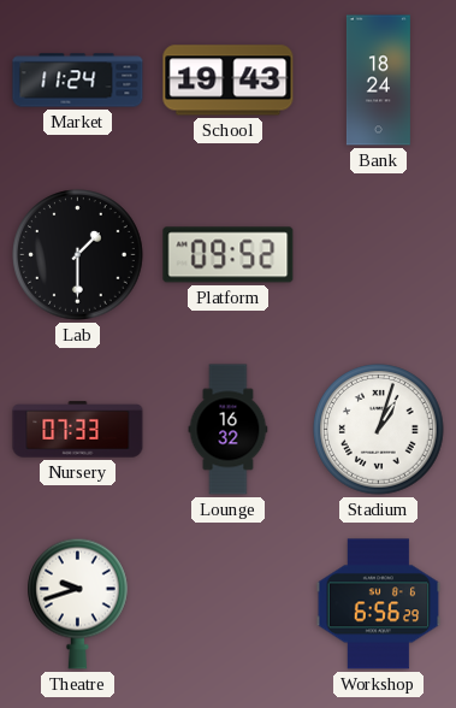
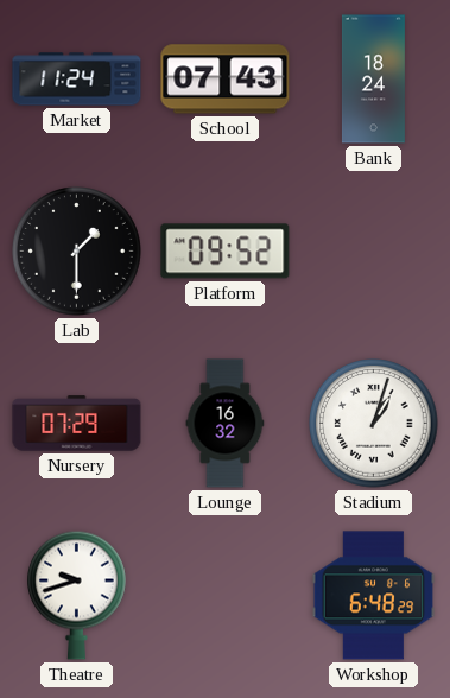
School: 19:43 -> 07:43
Nursery: 07:33 -> 07:29
Workshop: 6:56 -> 6:48
